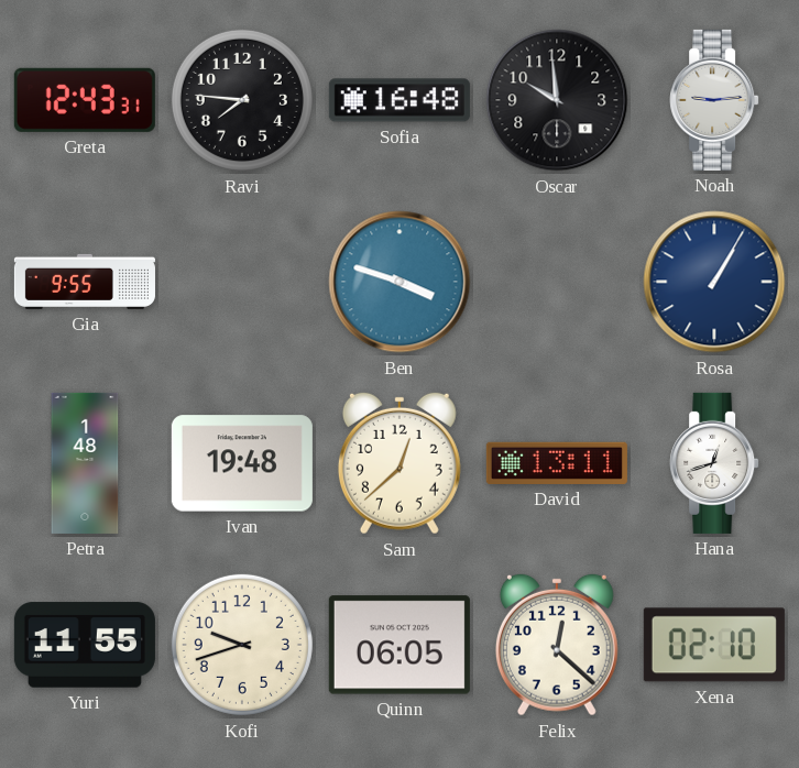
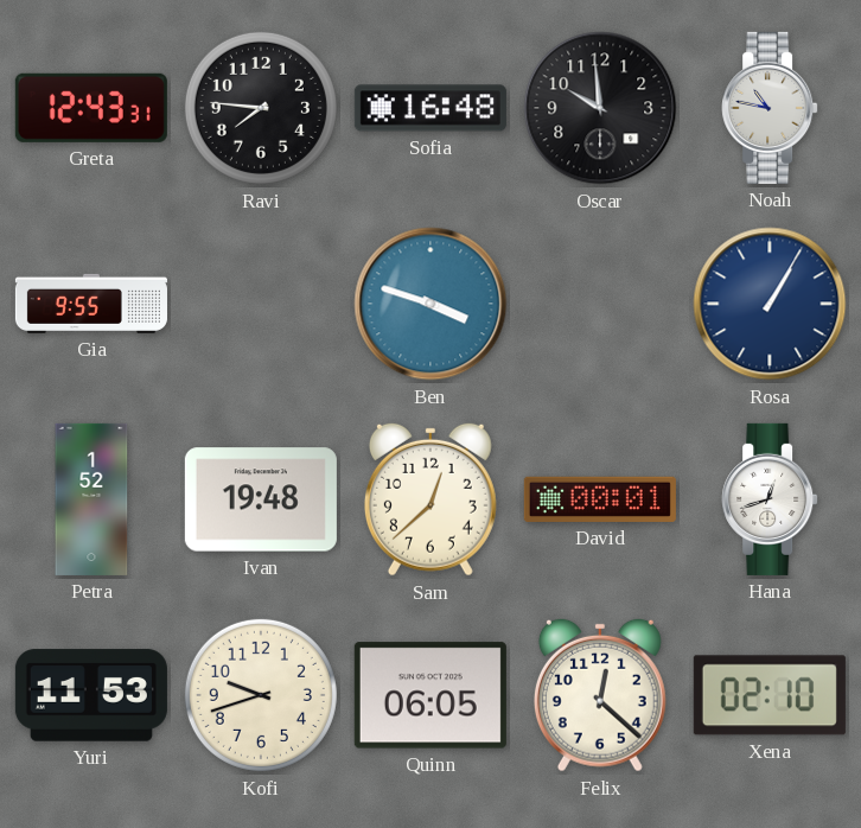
Noah: 9:14 -> 10:47
Petra: 1:48 -> 1:52
David: 13:11 -> 00:01
Yuri: 11:55 -> 11:53
